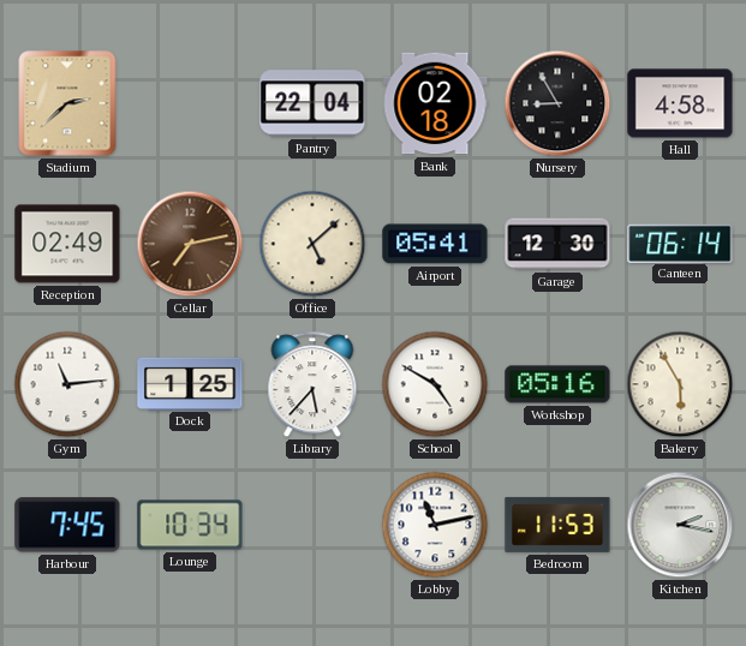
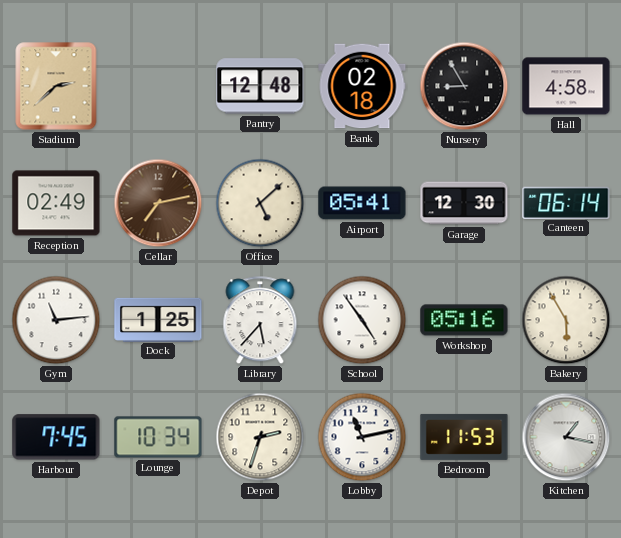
Pantry: 22:04 -> 12:48
School: 4:50 -> 4:54
Depot: none -> 2:33
Kitchen: 2:17 -> 1:17
